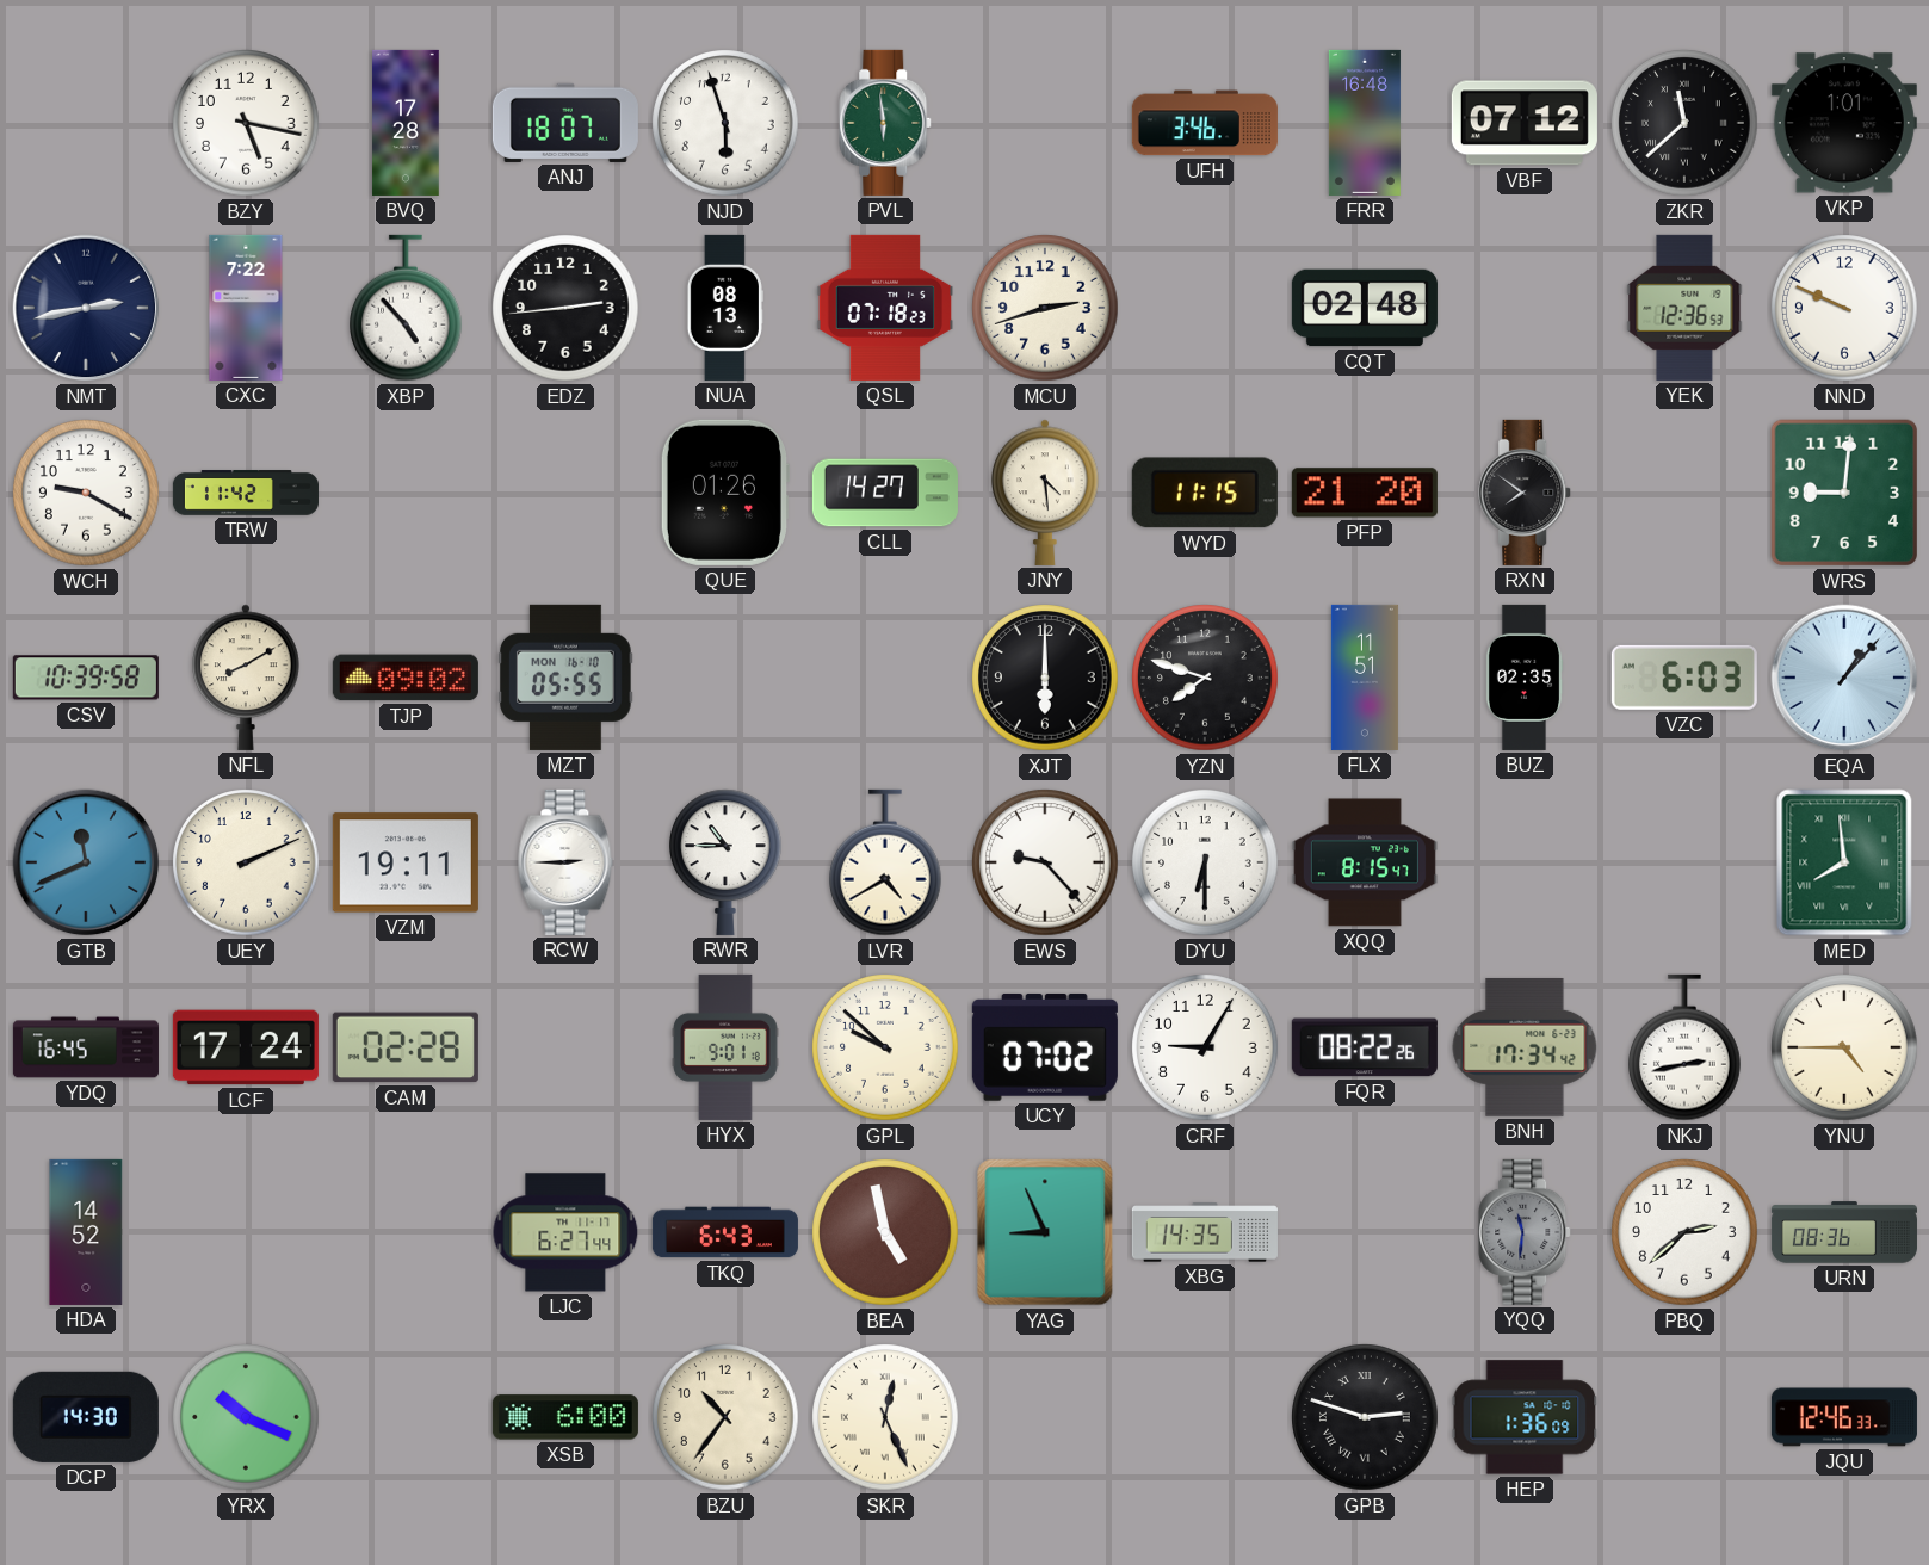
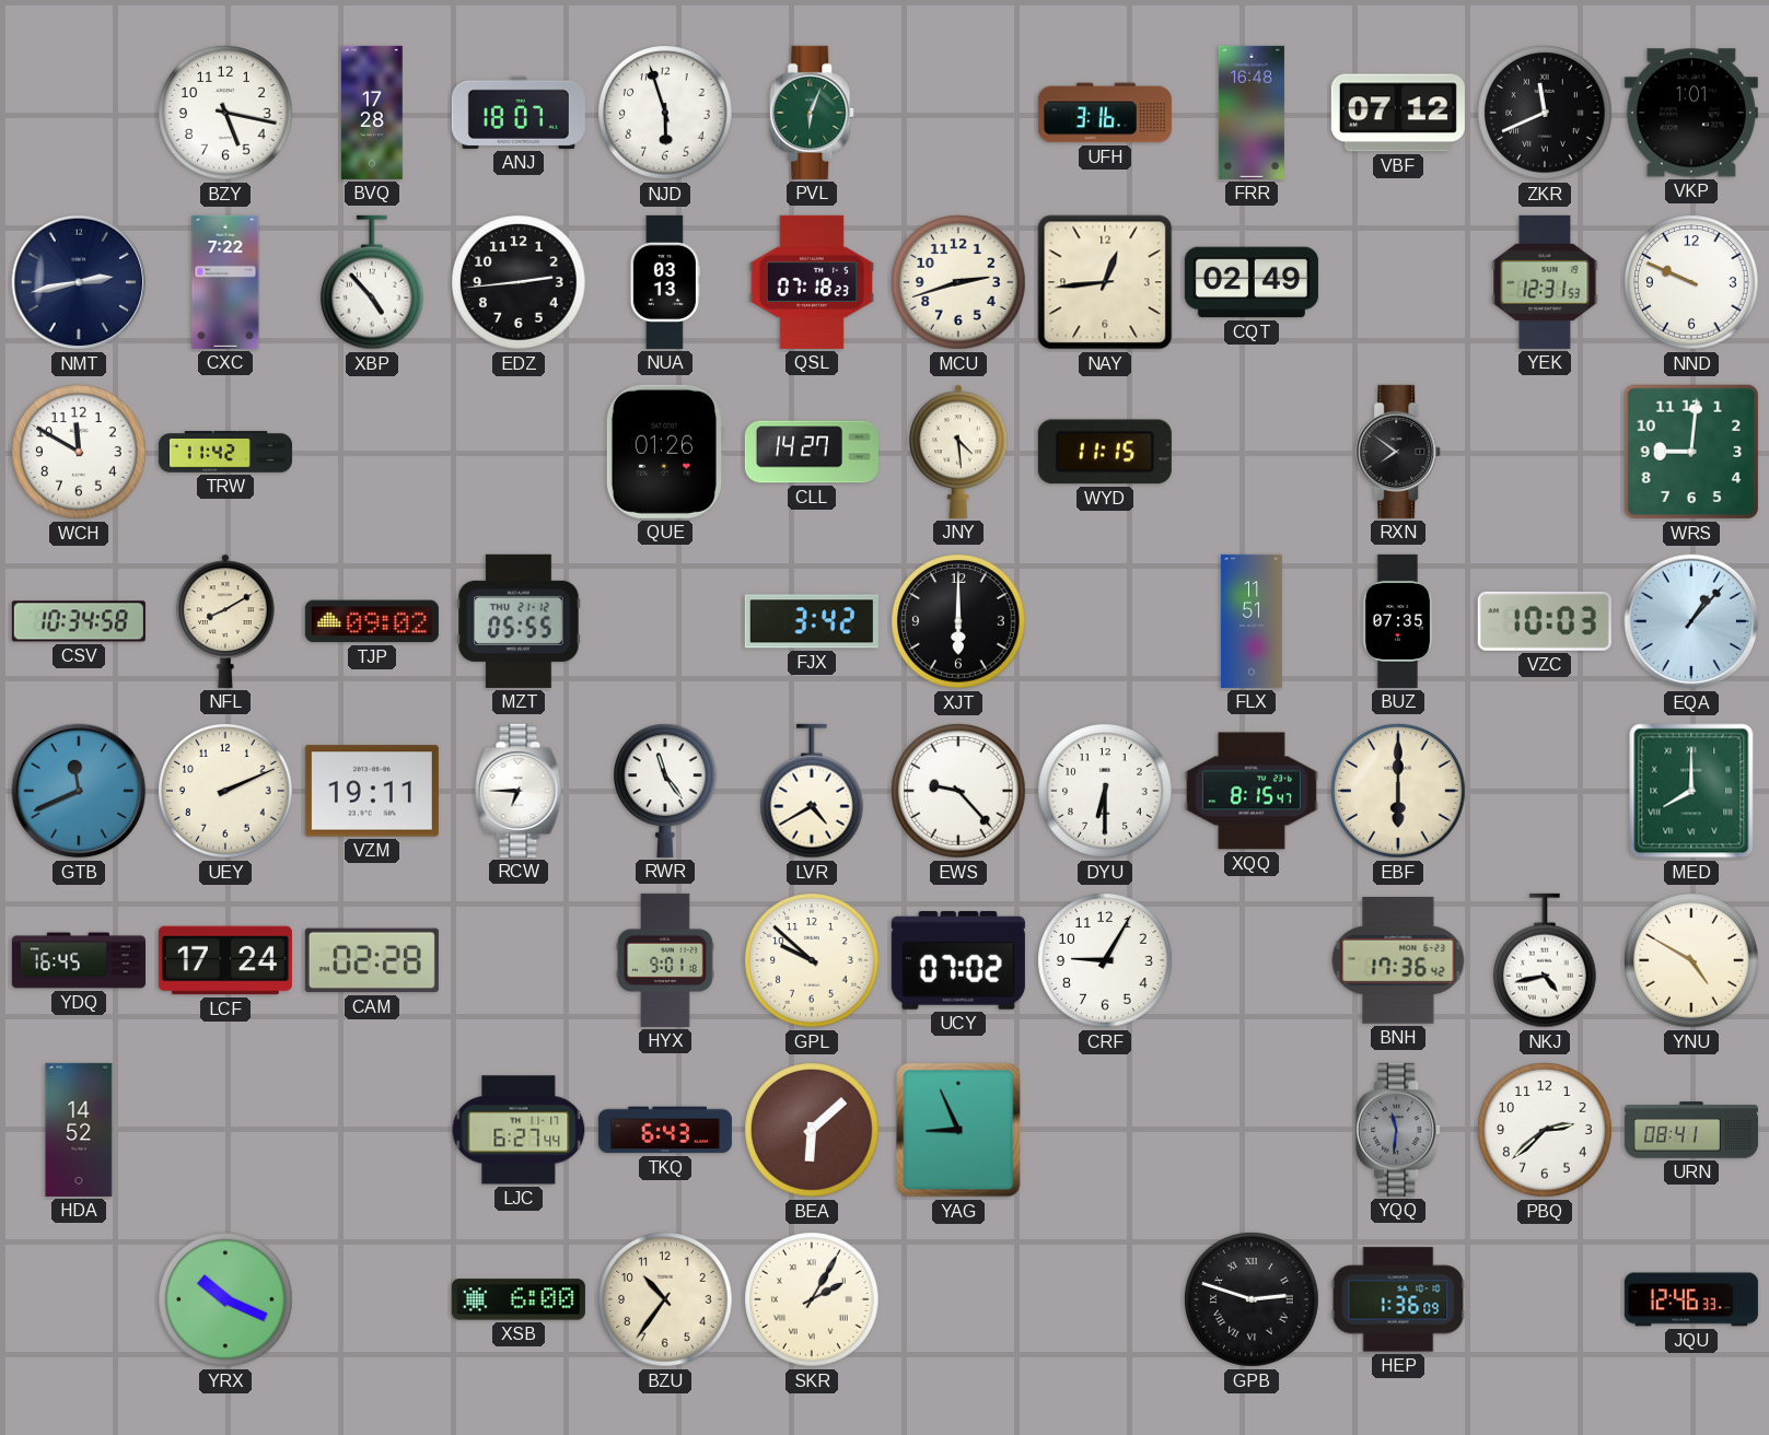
PVL: 5:59 -> 6:04
UFH: 3:46 -> 3:16
ZKR: 11:38 -> 11:41
NUA: 08:13 -> 03:13
NAY: none -> 12:44
CQT: 02:48 -> 02:49
YEK: 12:36 -> 12:31
WCH: 9:20 -> 11:50
PFP: 21:20 -> none
CSV: 10:39 -> 10:34
MZT date: MON 16-10 -> THU 21-12
FJX: none -> 3:42
YZN: 7:48 -> none
BUZ: 02:35 -> 07:35
VZC: 6:03 -> 10:03
RCW: 2:45 -> 6:45
RWR: 10:45 -> 11:24
EBF: none -> 6:00
MED: 7:59 -> 8:00
FQR: 08:22 -> none
BNH: 17:34 -> 17:36
NKJ: 2:43 -> 4:43
YNU: 4:45 -> 4:50
BEA: 4:58 -> 6:08
XBG: 14:35 -> none
URN: 08:36 -> 08:41
DCP: 14:30 -> none
SKR: 12:26 -> 2:05
